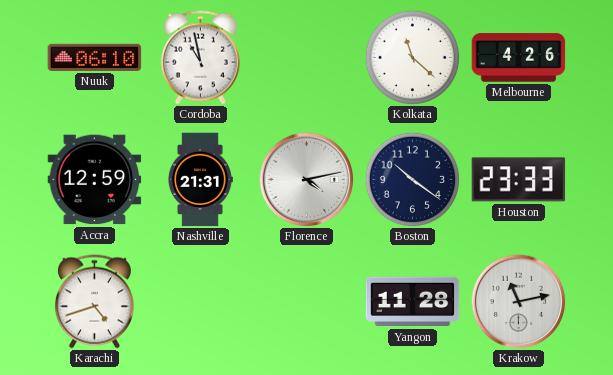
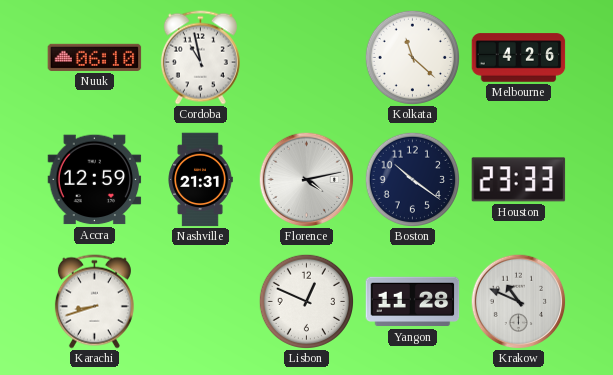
Karachi: 4:42 -> 8:42
Lisbon: none -> 12:49
Krakow: 11:13 -> 10:49
